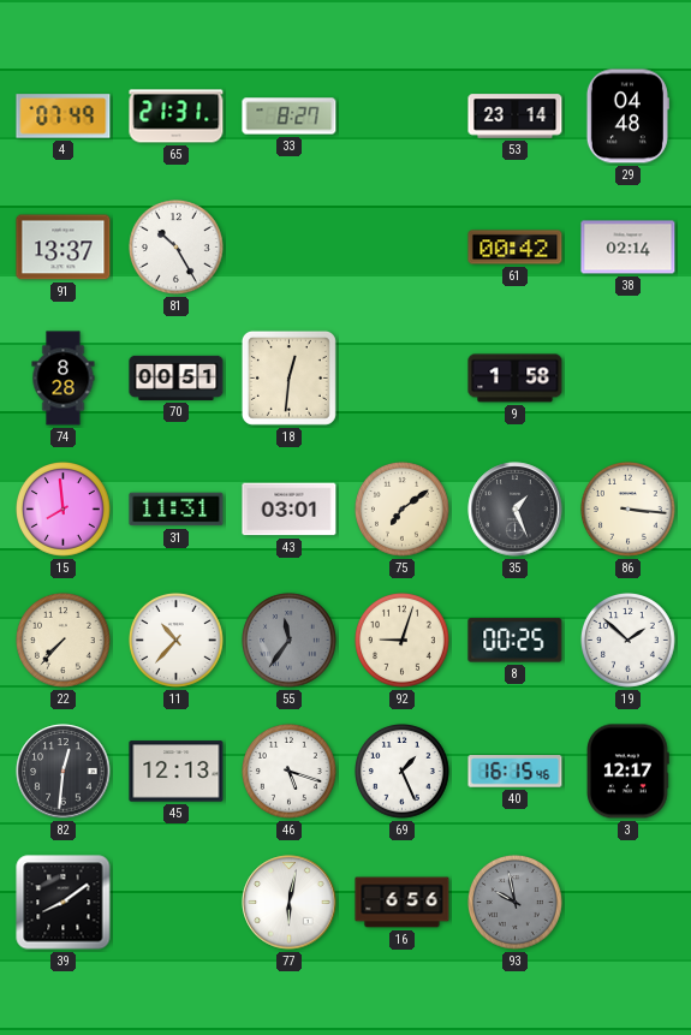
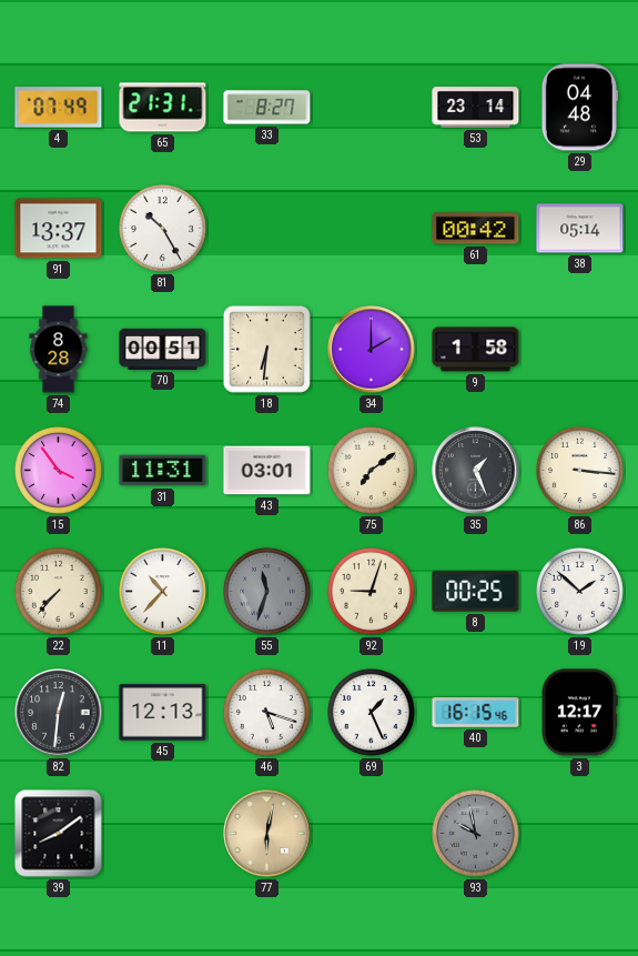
38: 02:14 -> 05:14
18: 12:31 -> 6:31
34: none -> 2:00
15: 7:59 -> 3:54
55: 11:36 -> 11:33
77 dial: white -> champagne
16: 6:56 -> none
